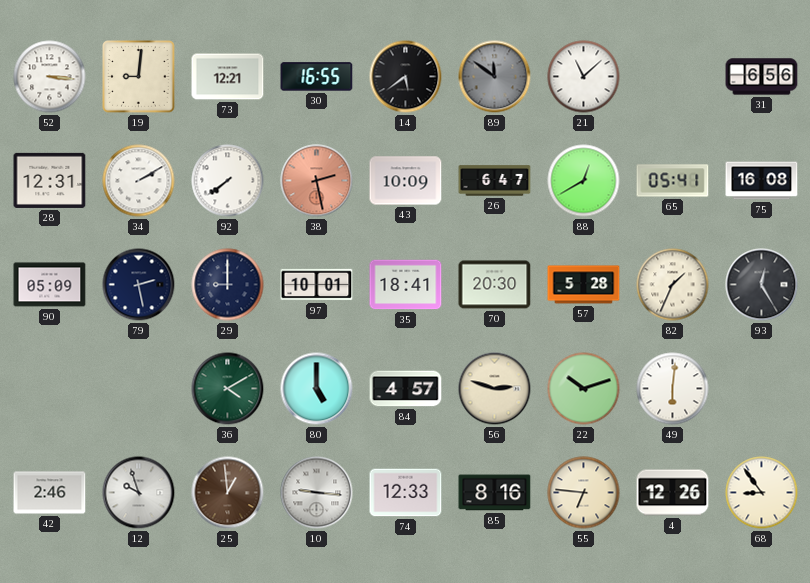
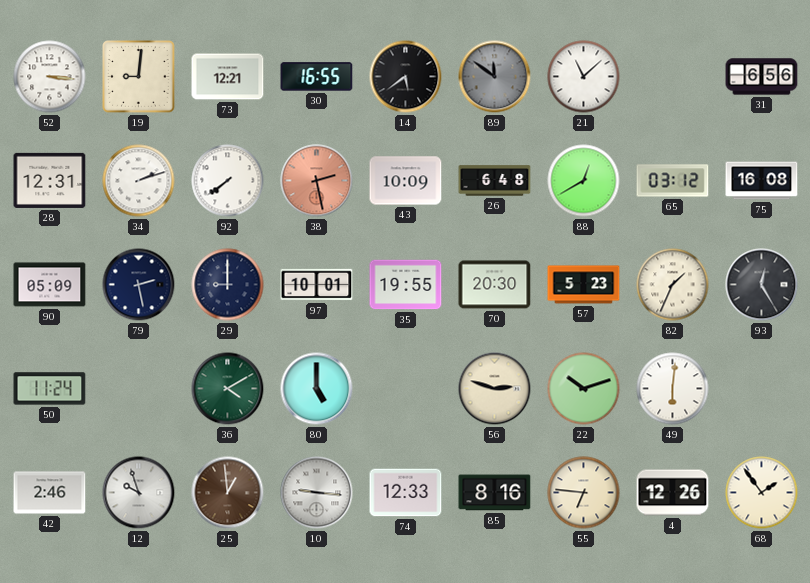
34: 2:10 -> 2:12
26: 6:47 -> 6:48
65: 05:41 -> 03:12
35: 18:41 -> 19:55
57: 5:28 -> 5:23
50: none -> 11:24
84: 4:57 -> none
68: 8:54 -> 1:54
